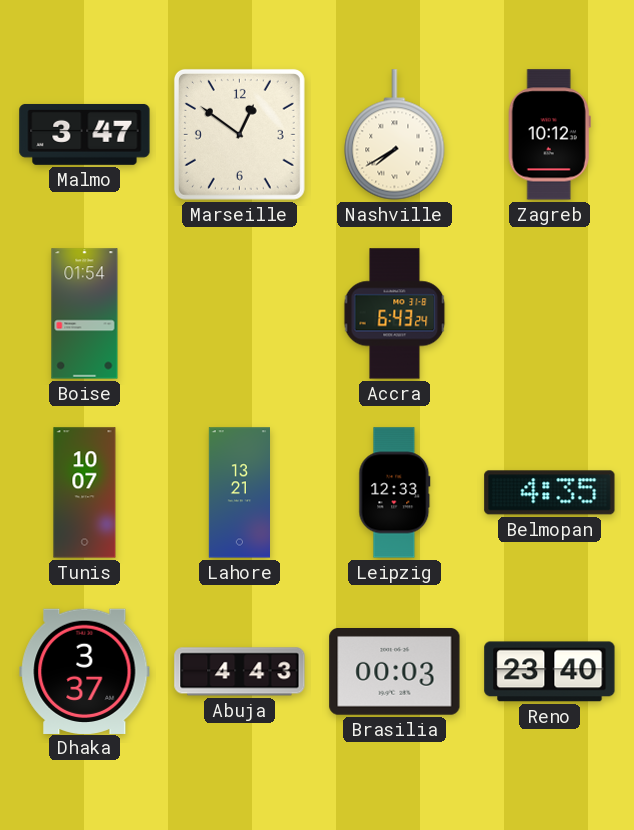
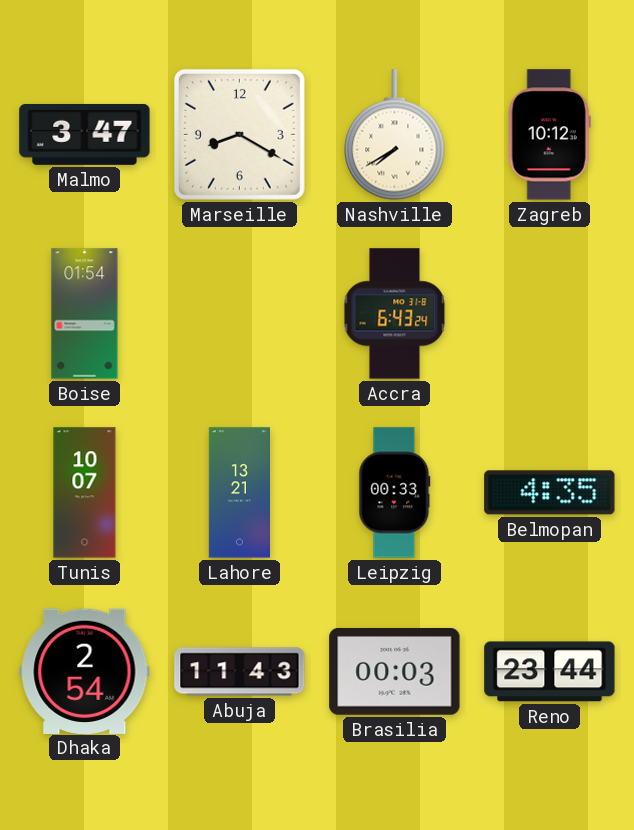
Marseille: 12:51 -> 8:20
Leipzig: 12:33 -> 00:33
Dhaka: 3:37 -> 2:54
Abuja: 4:43 -> 11:43
Reno: 23:40 -> 23:44
